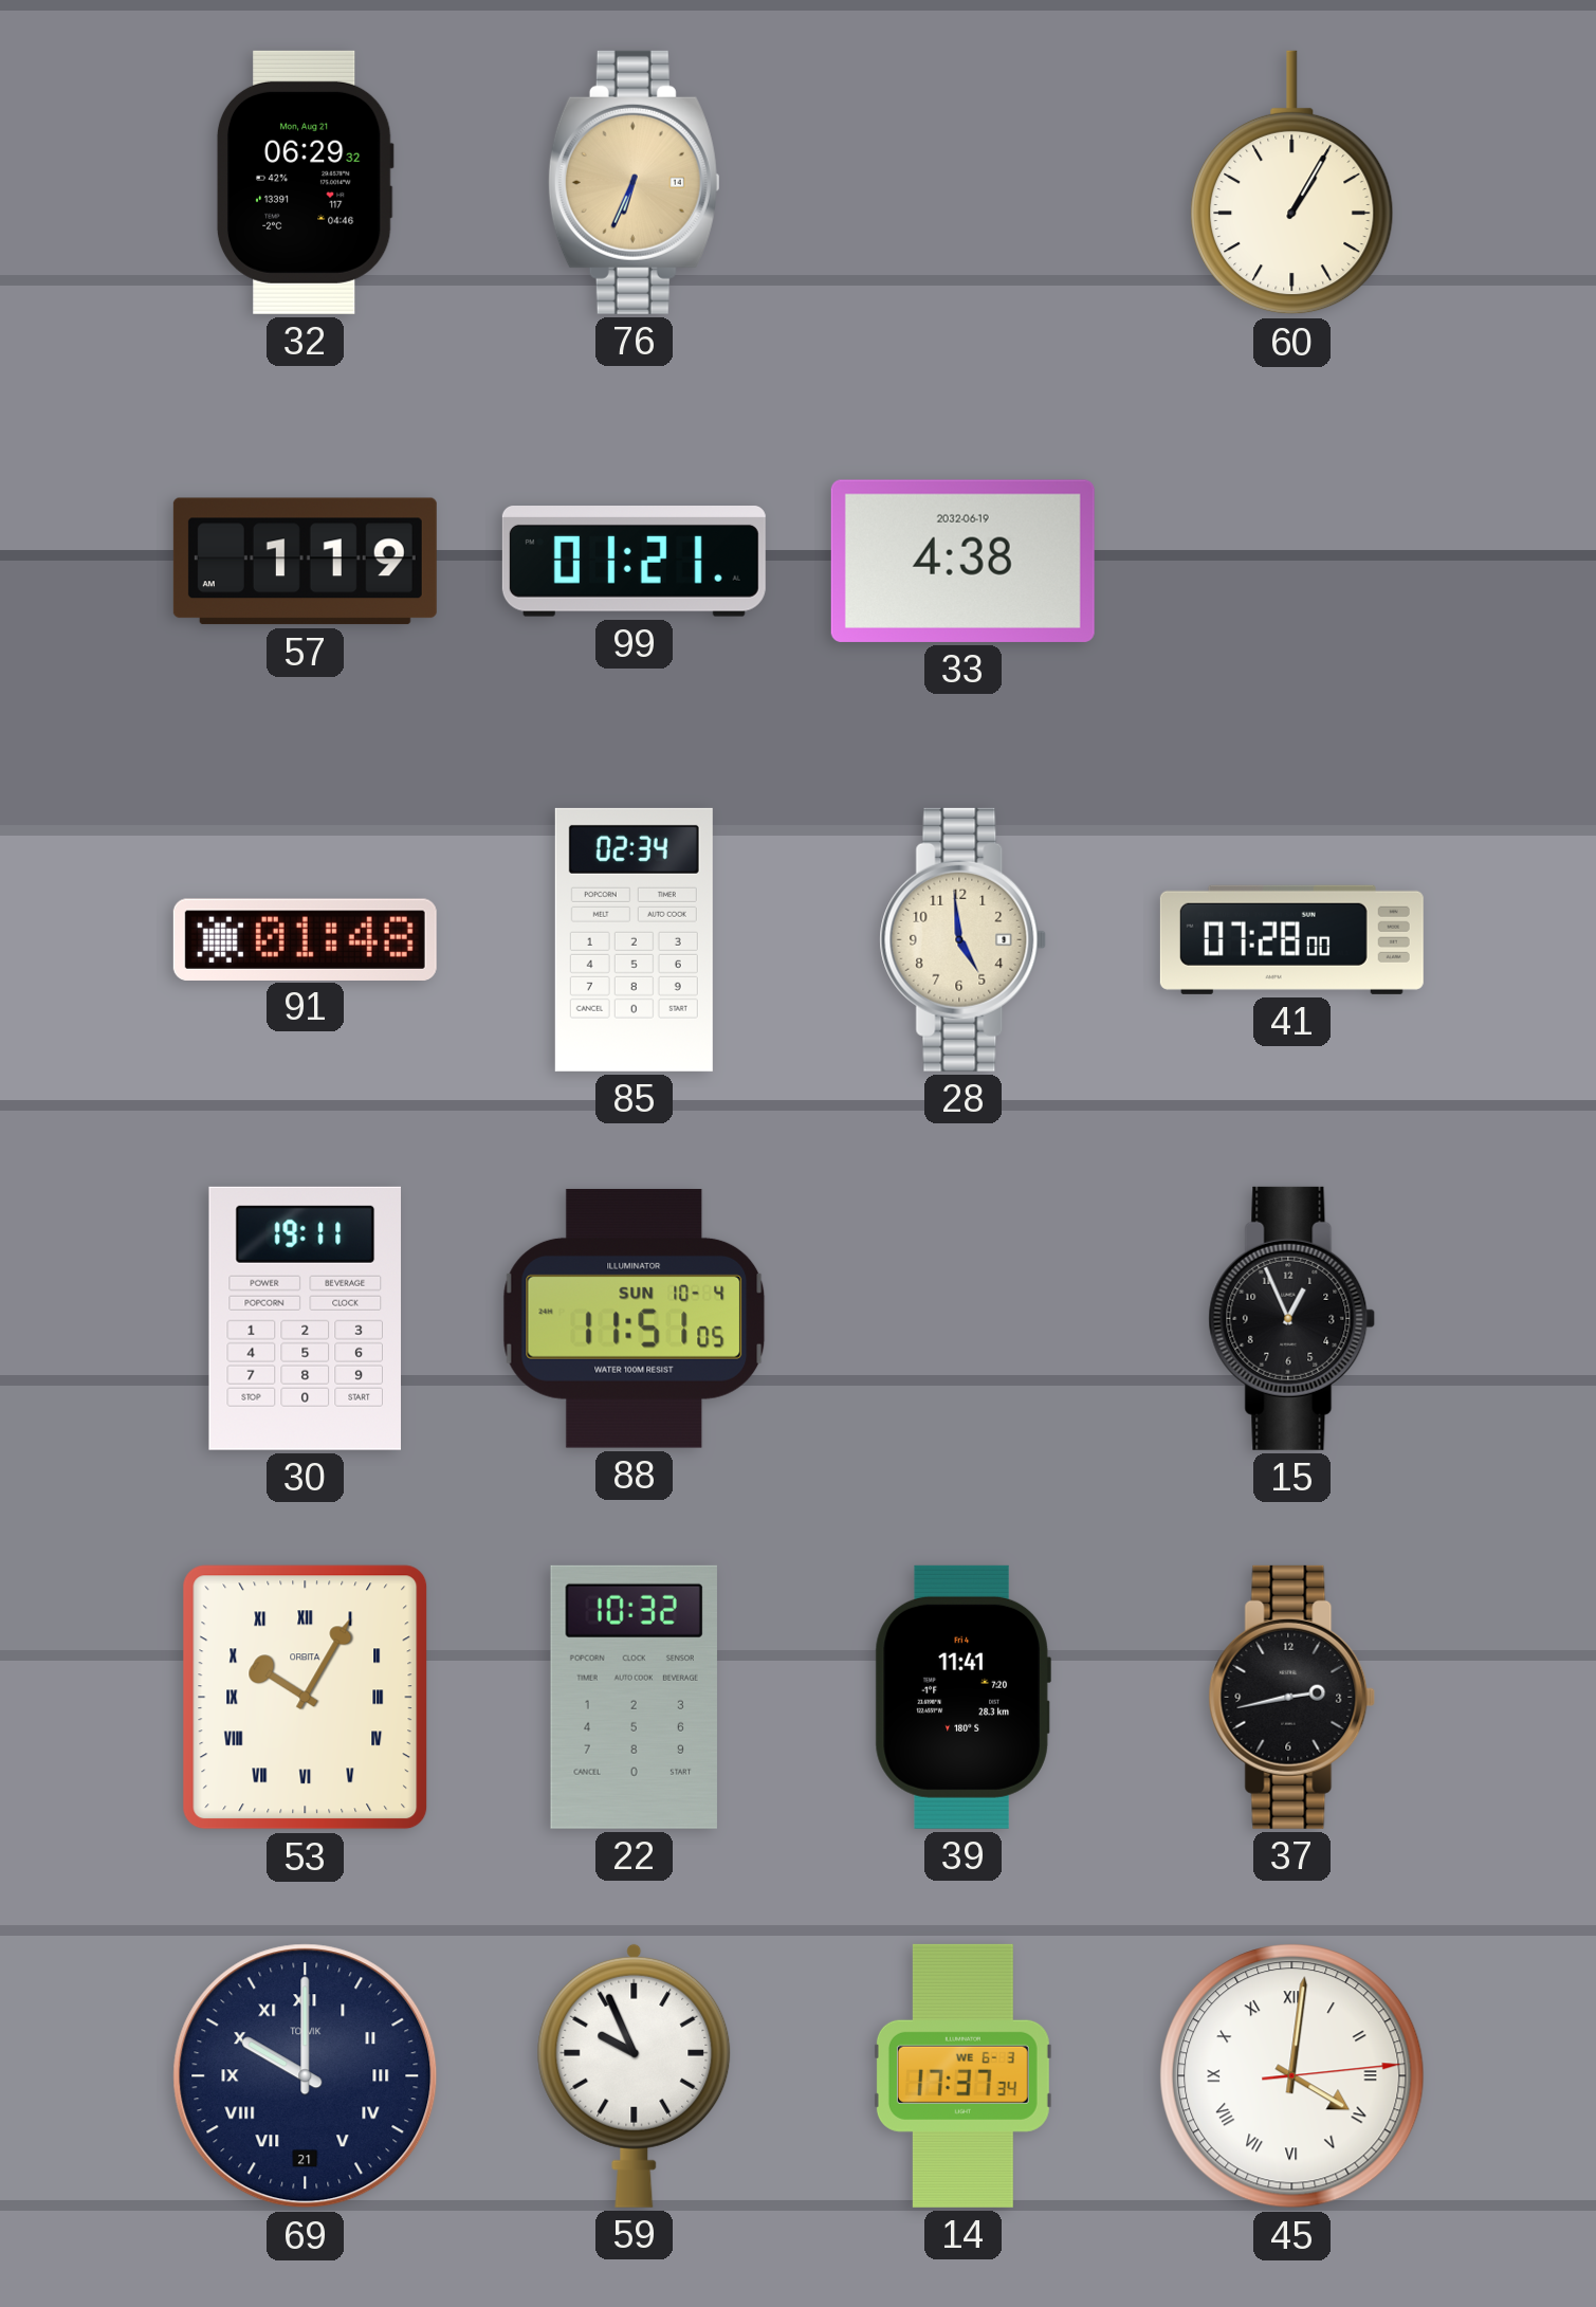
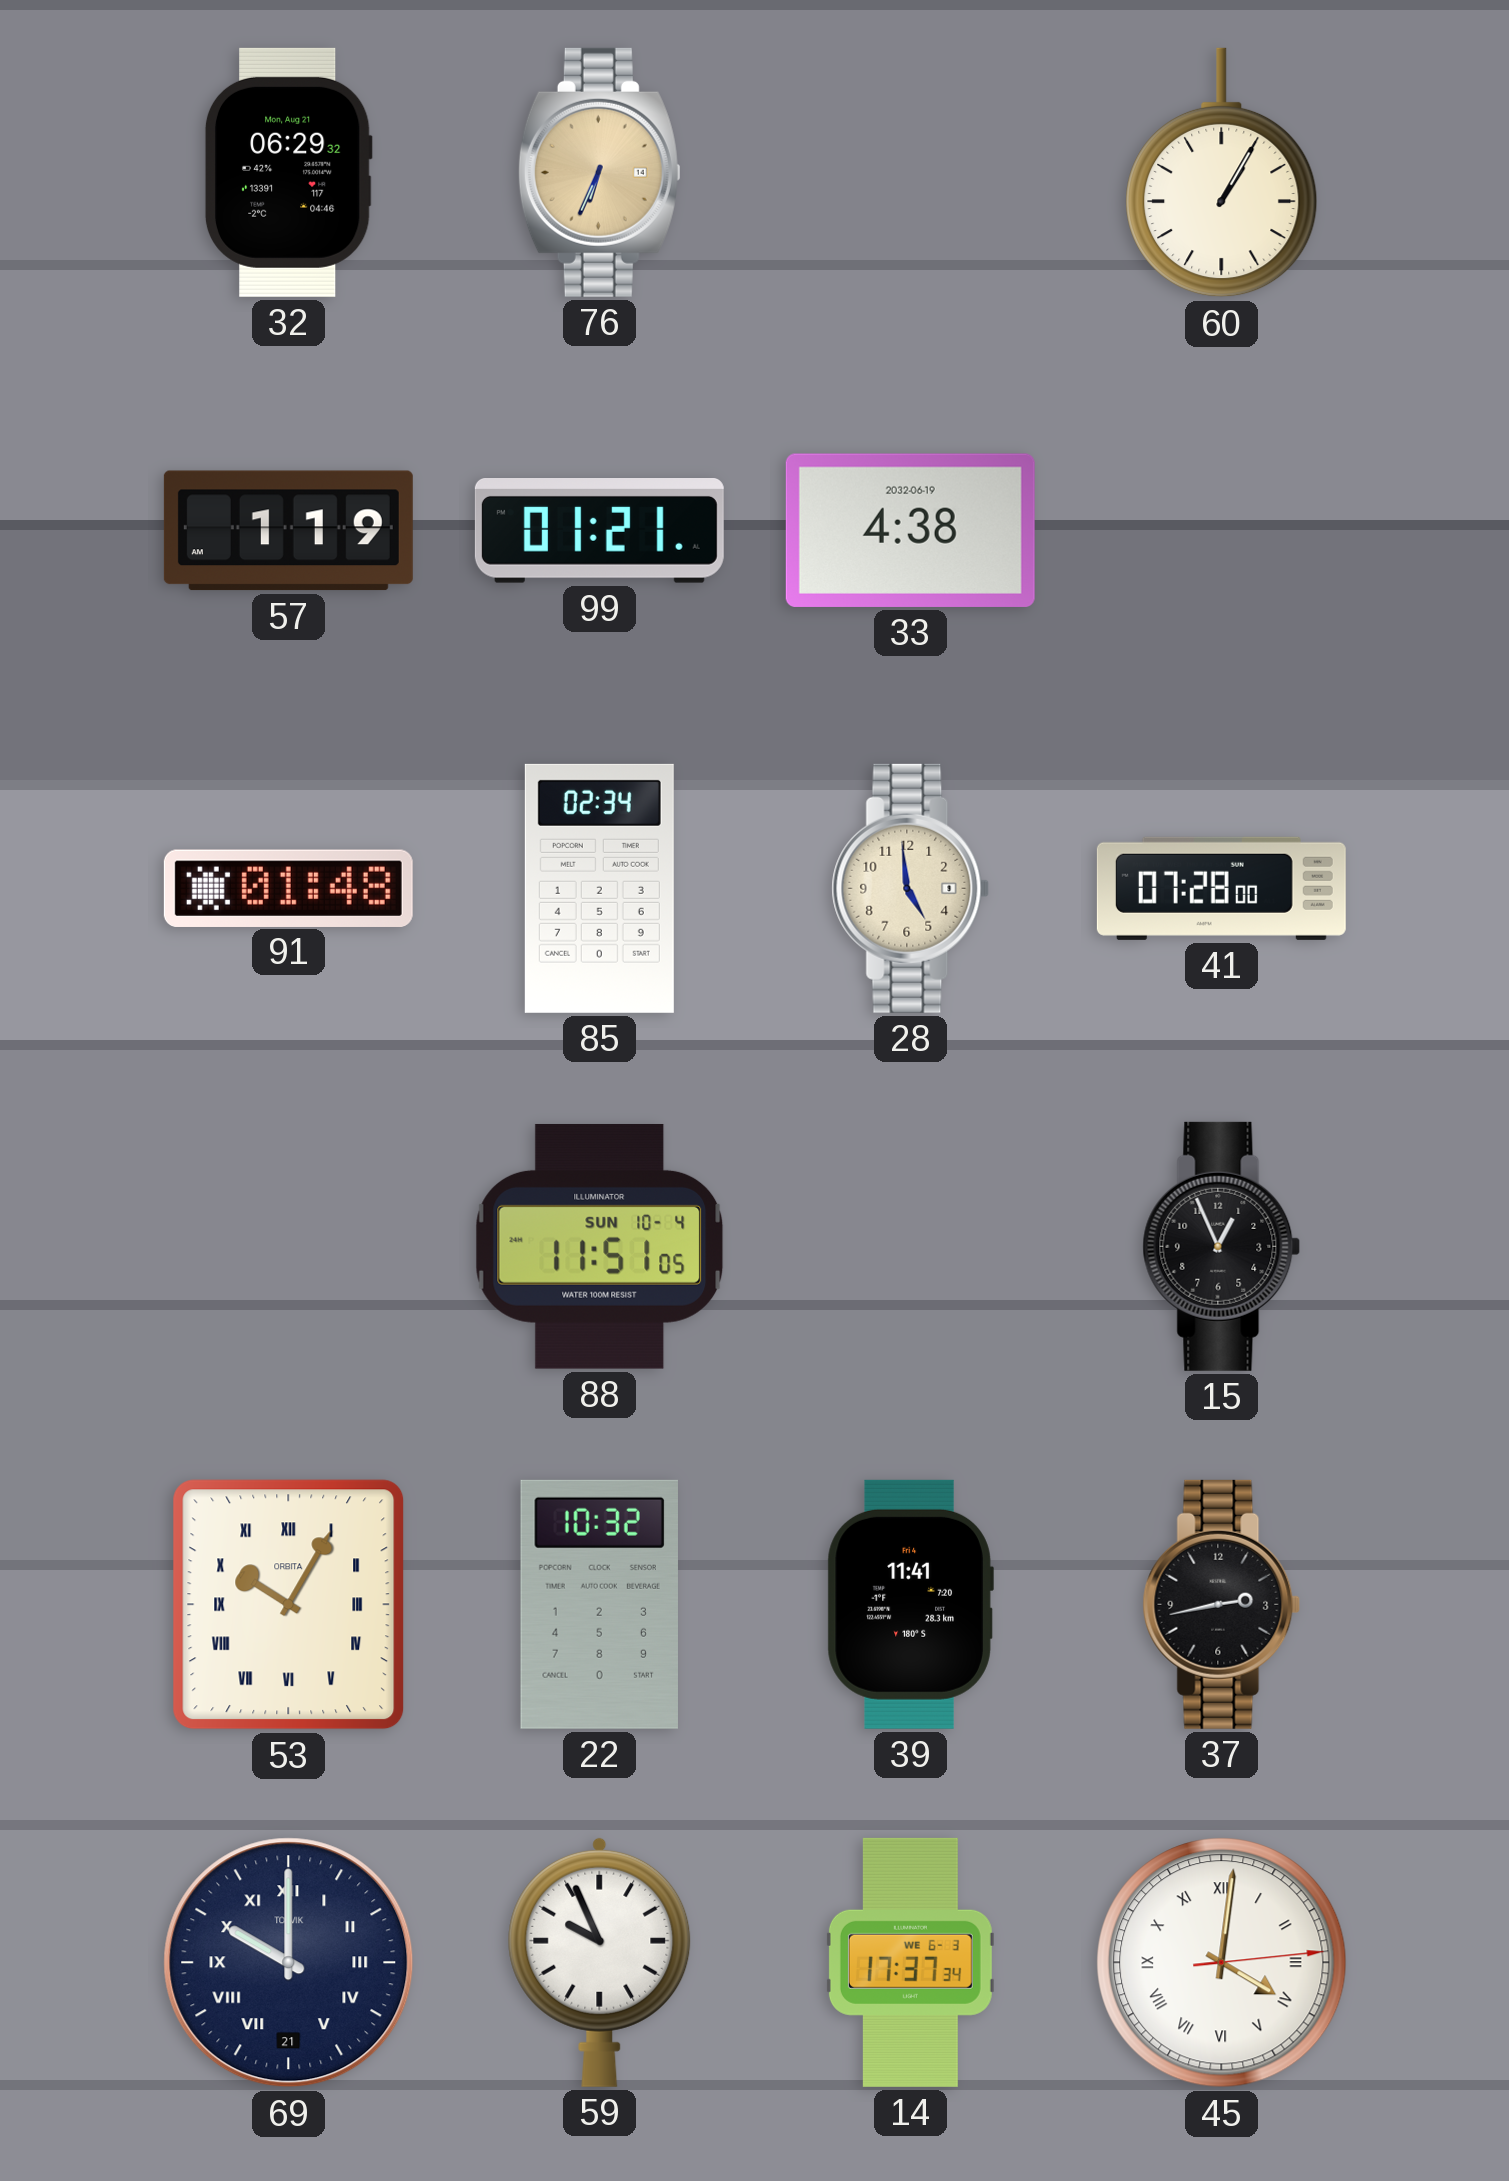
30: 19:11 -> none
